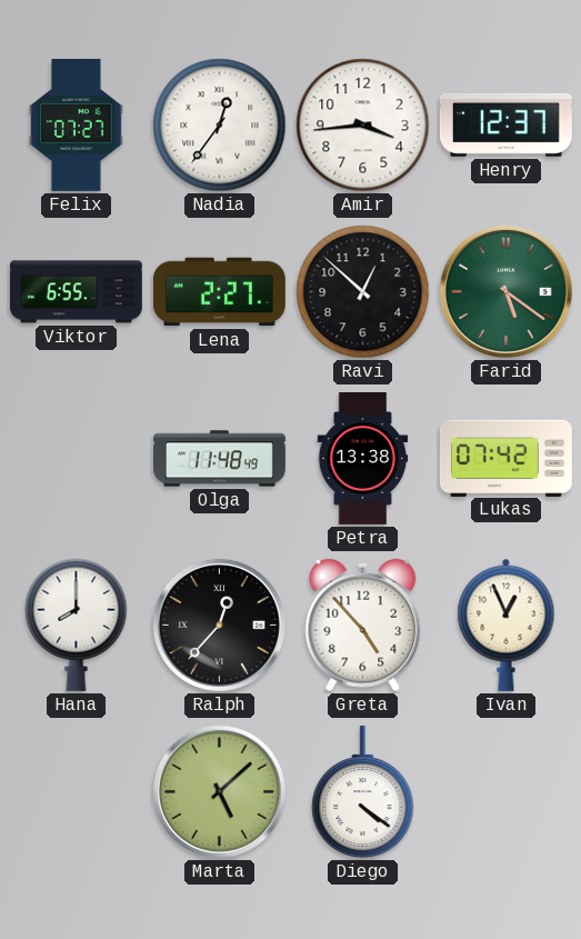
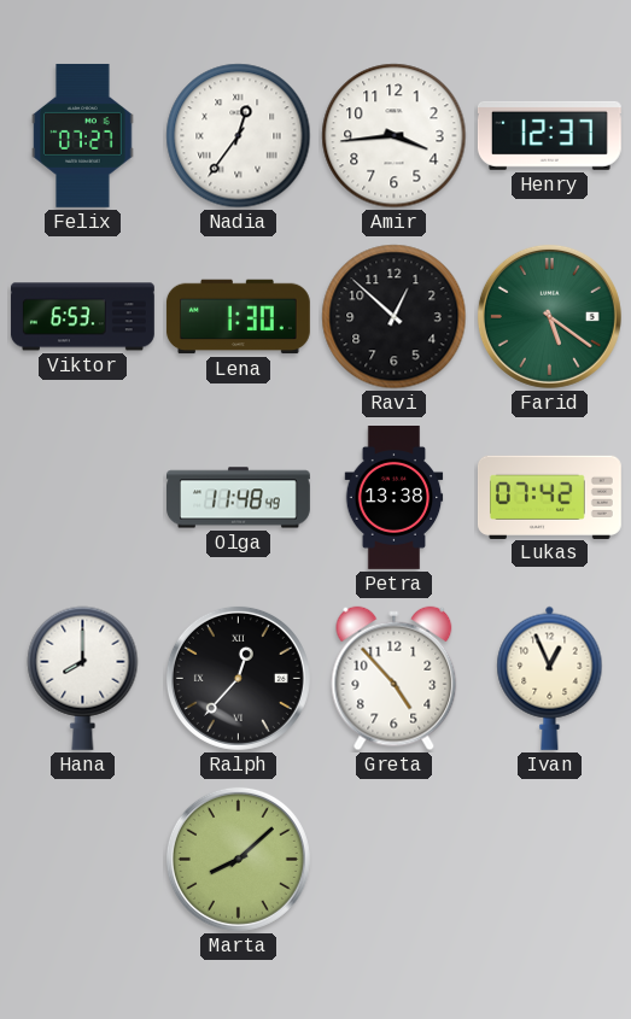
Viktor: 6:55 -> 6:53
Lena: 2:27 -> 1:30
Marta: 5:08 -> 8:08
Diego: 4:21 -> none
